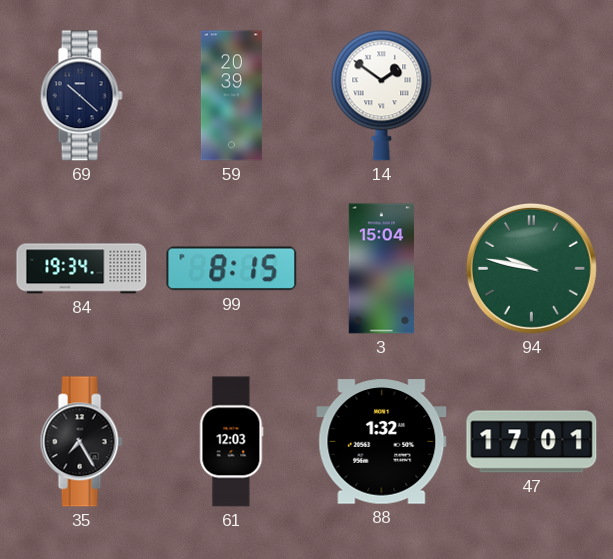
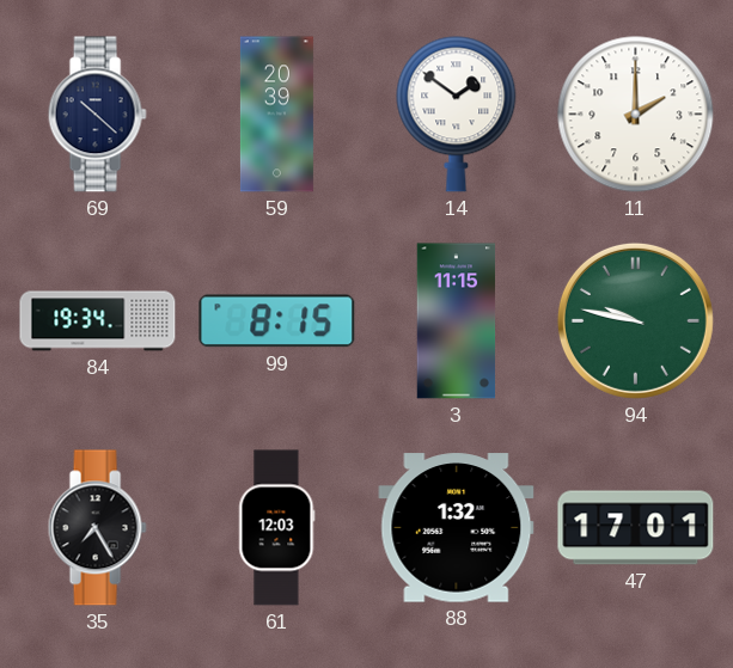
11: none -> 2:00
3: 15:04 -> 11:15
